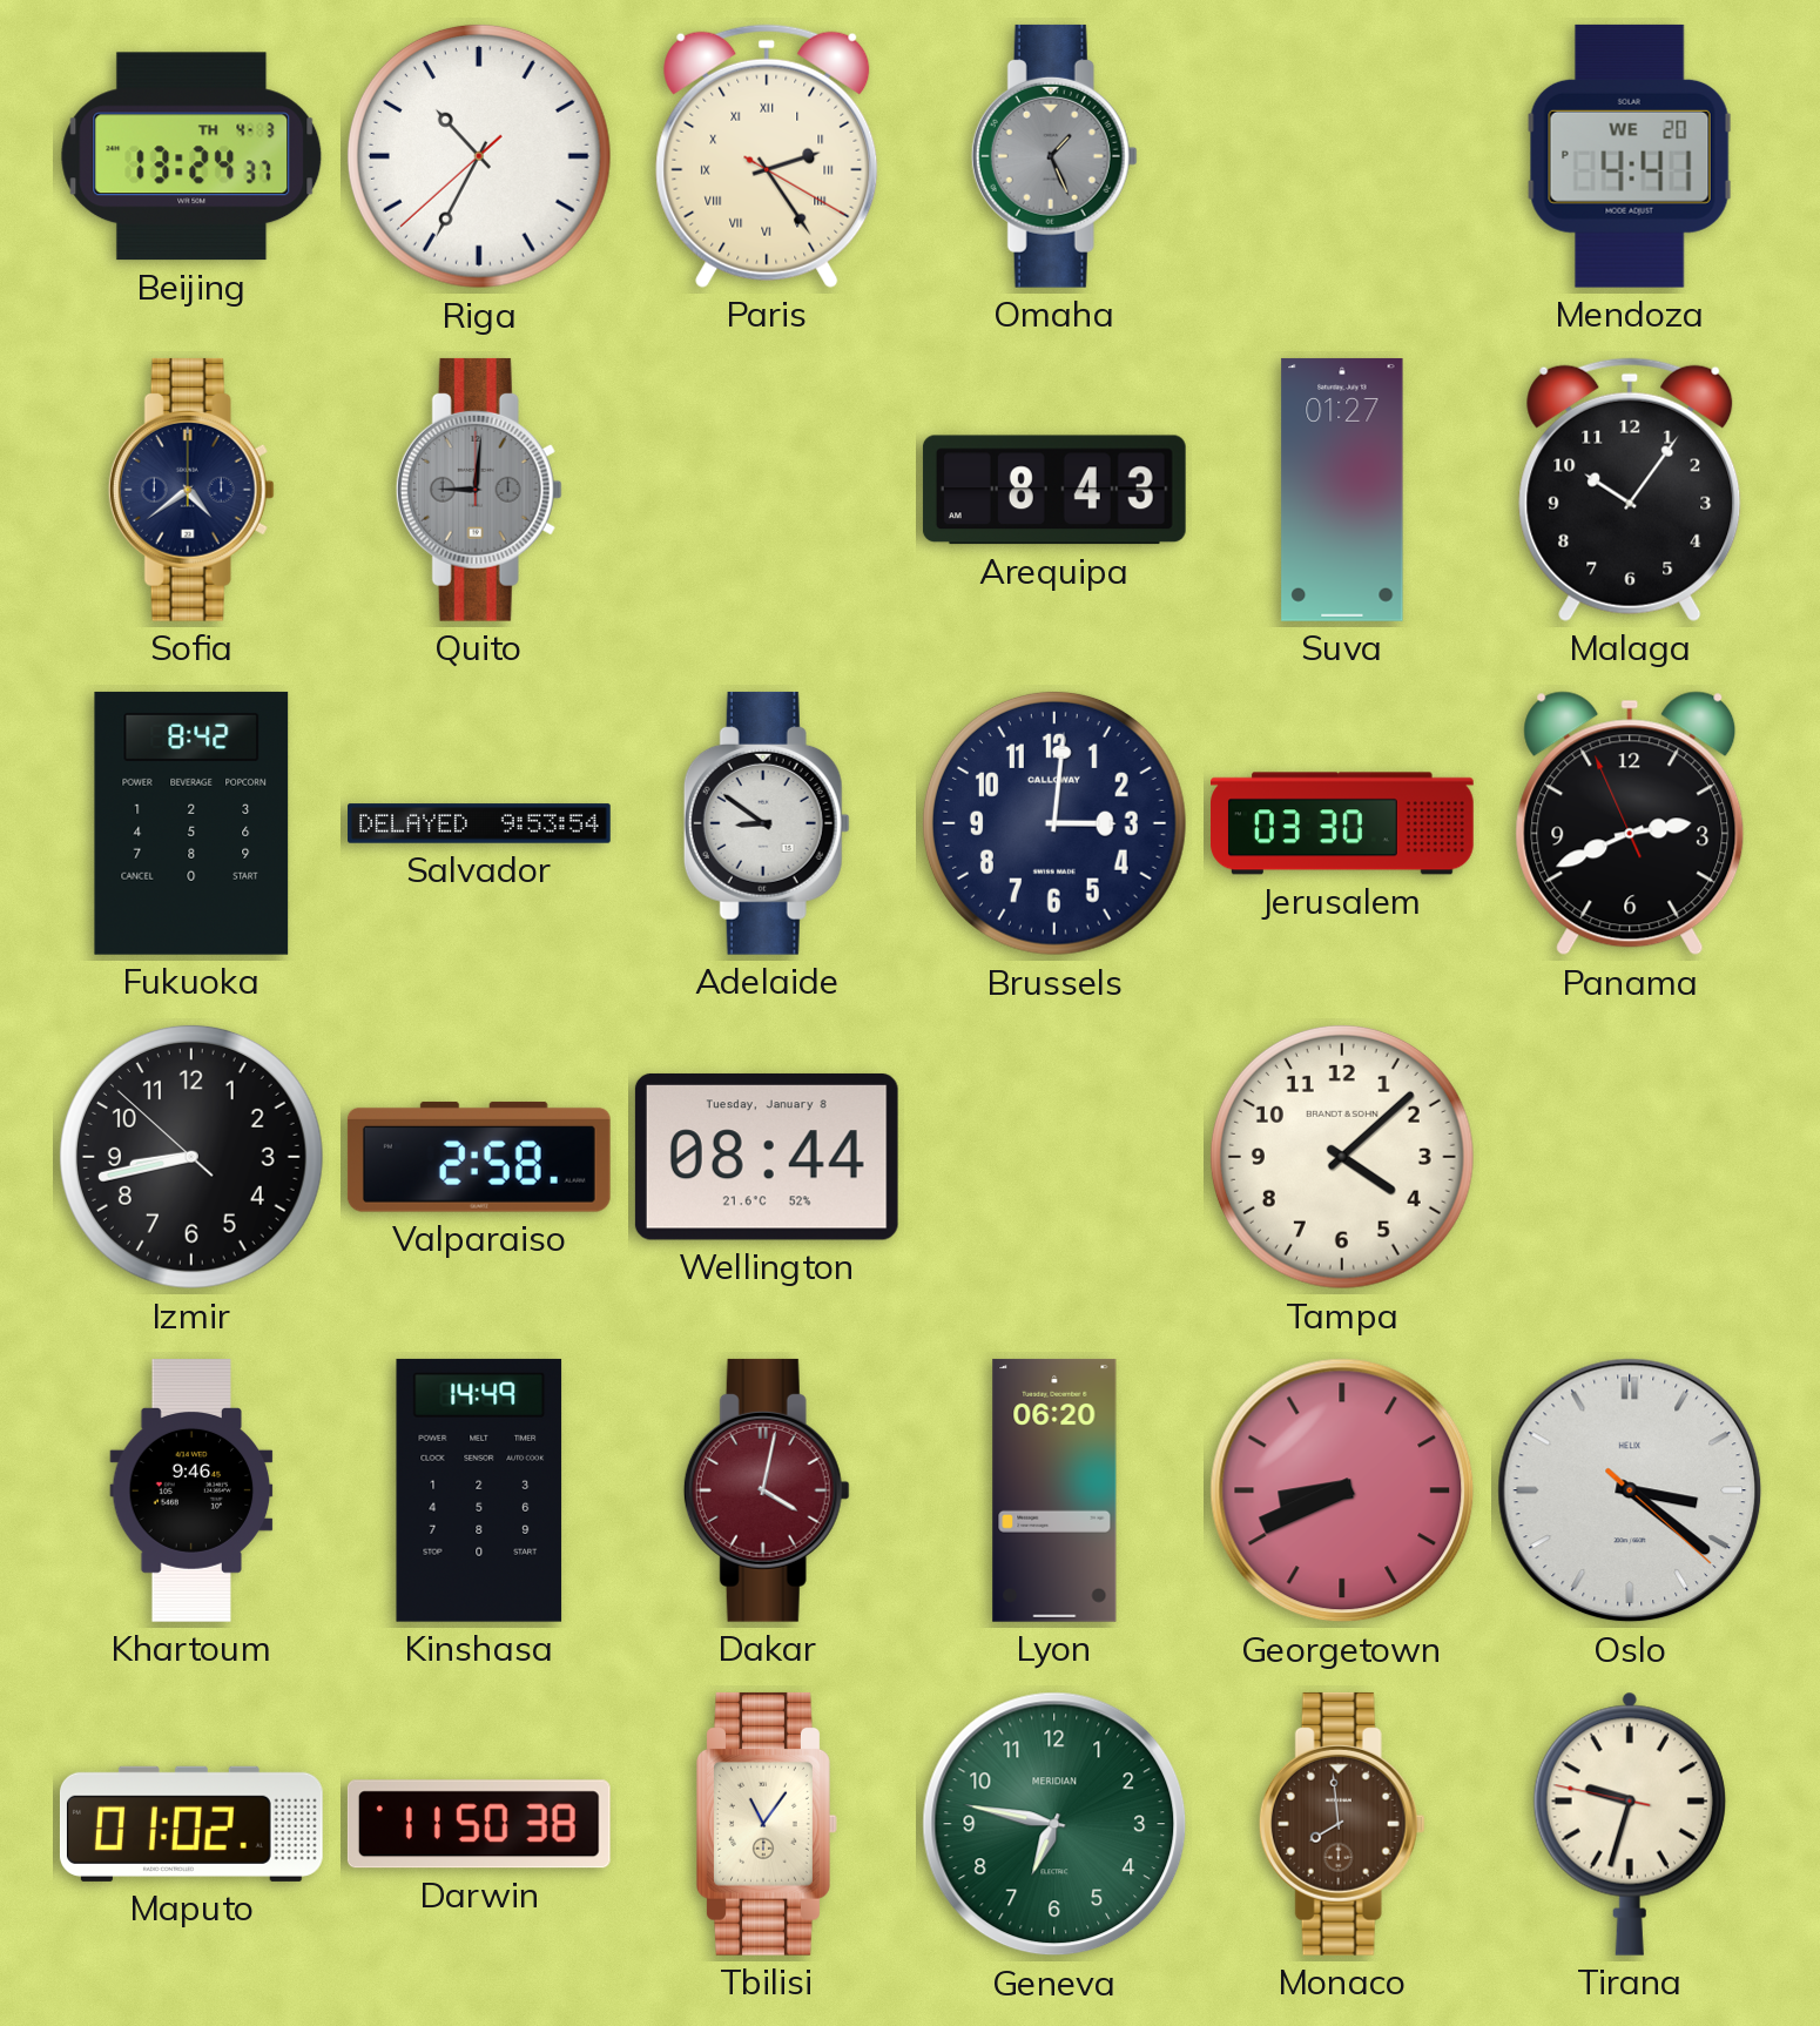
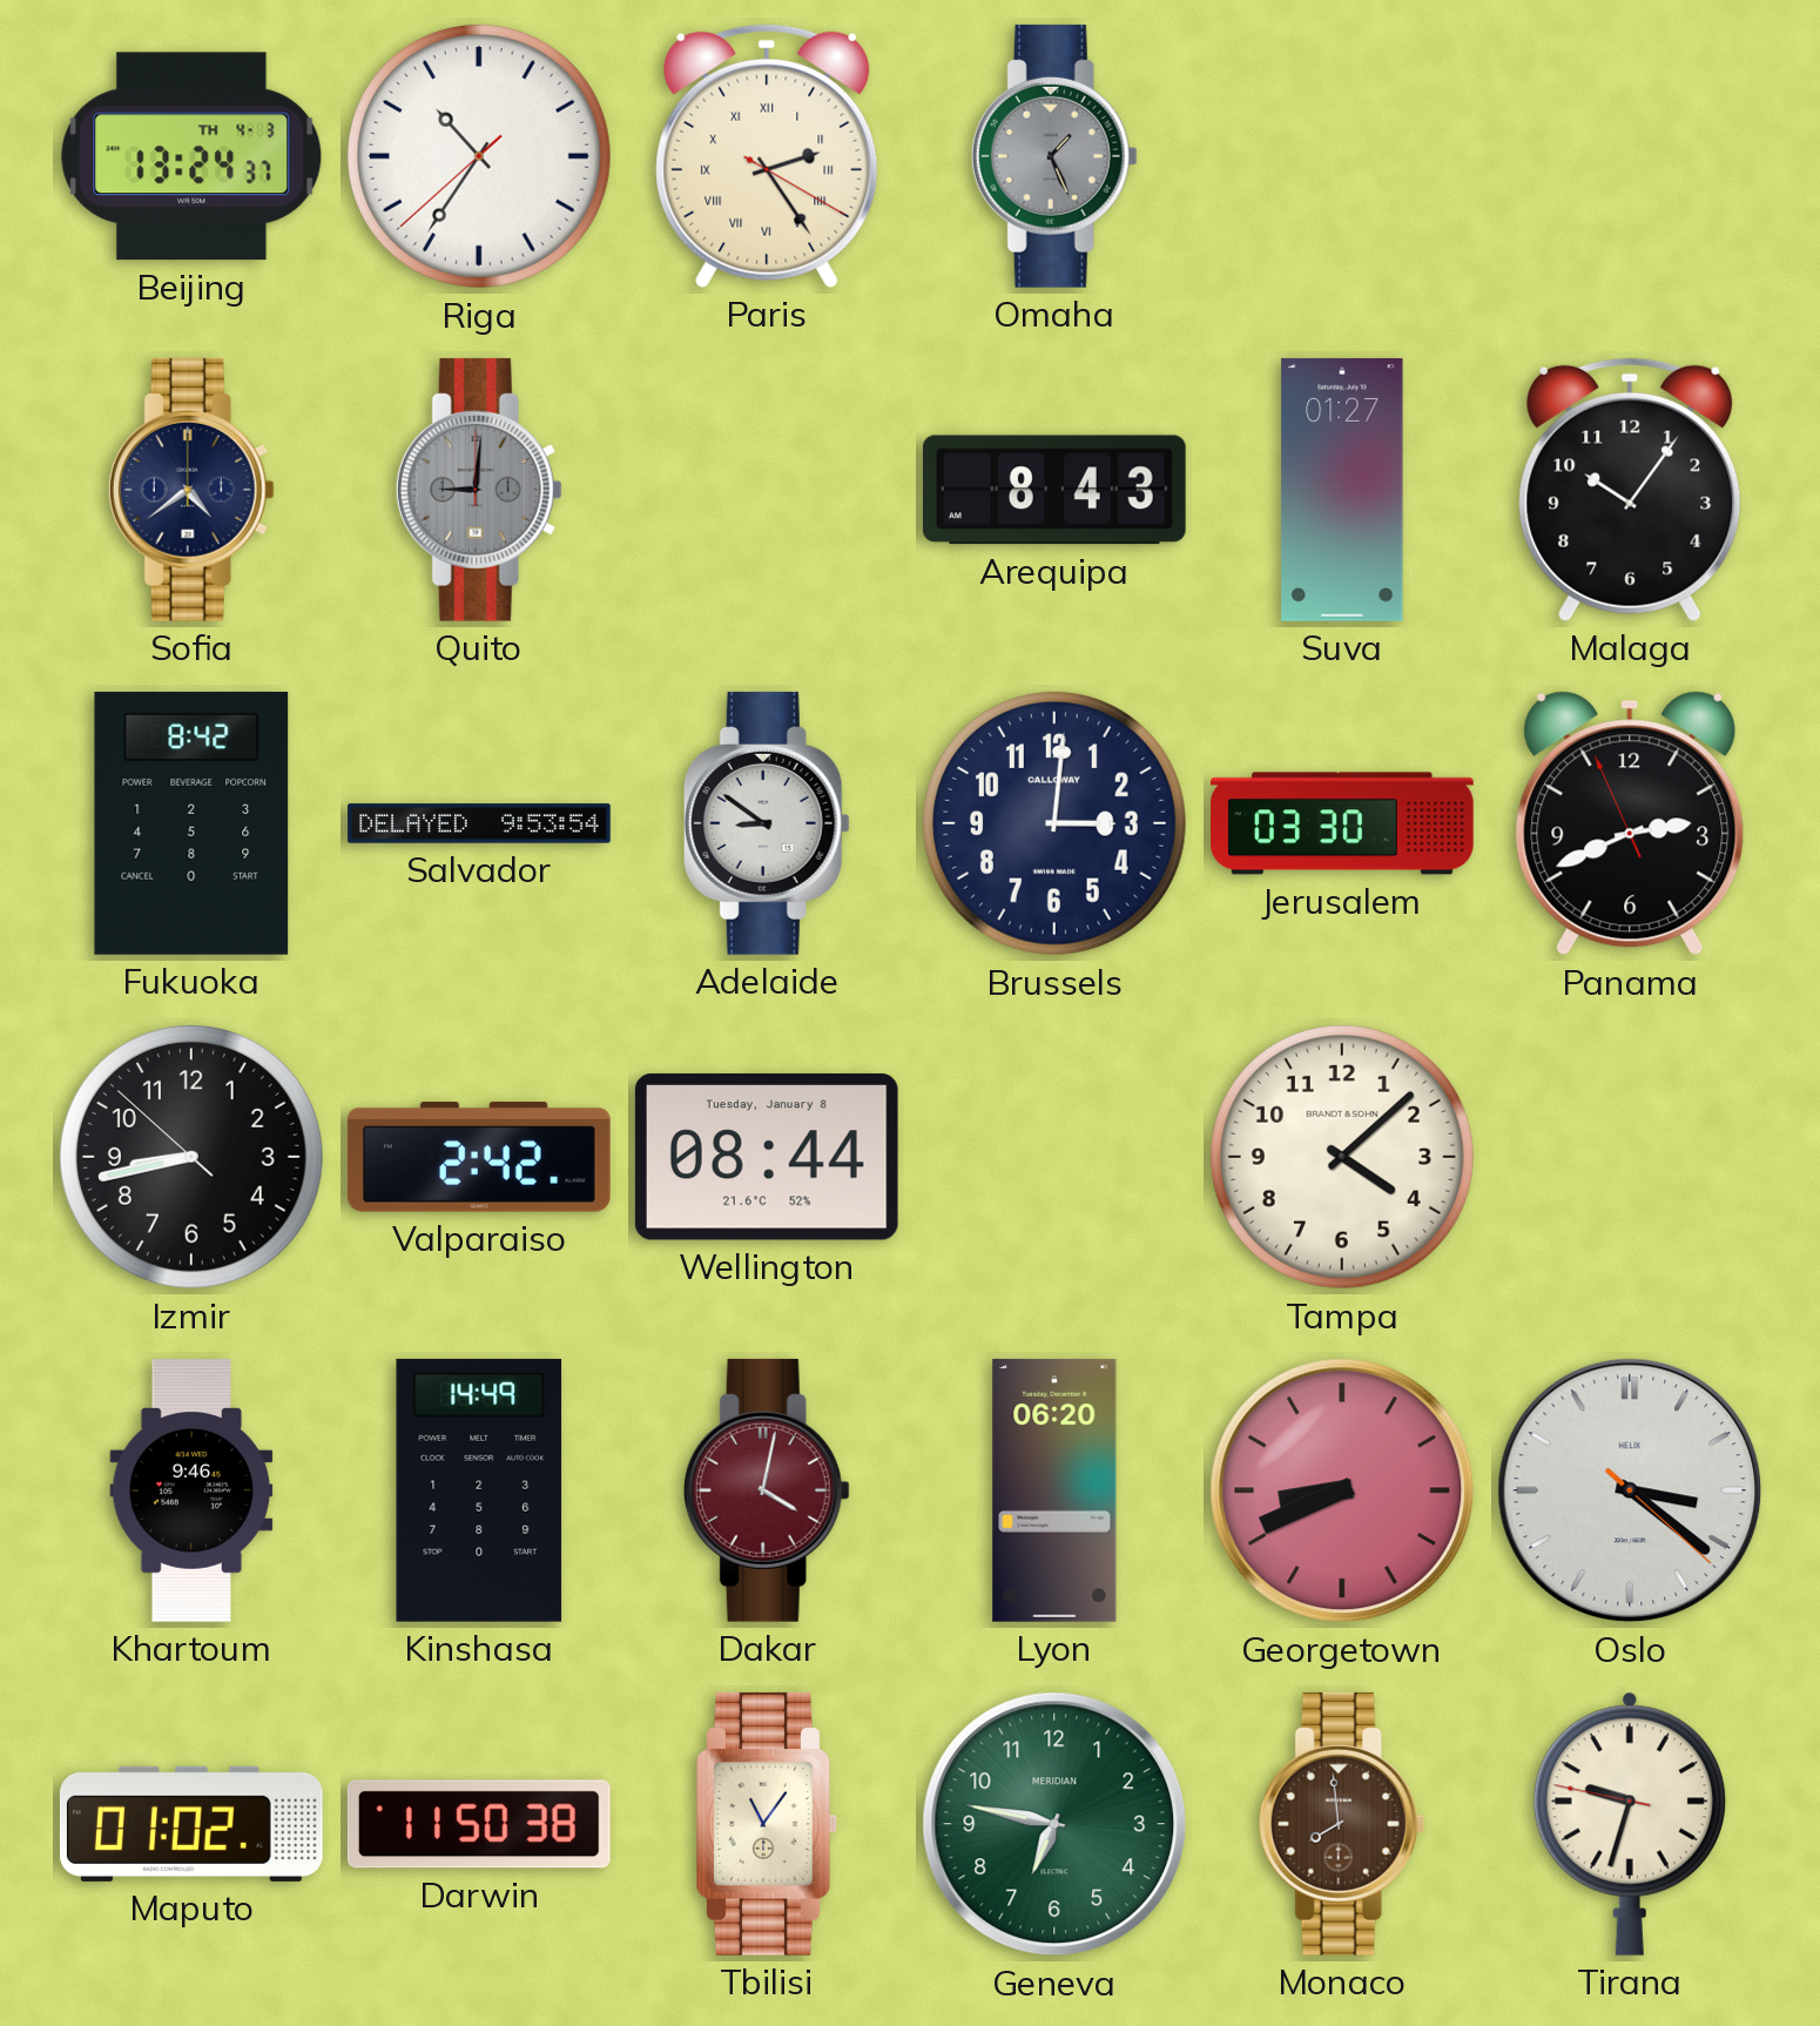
Riga: 10:34 -> 10:35
Mendoza: 4:41 -> none
Valparaiso: 2:58 -> 2:42
